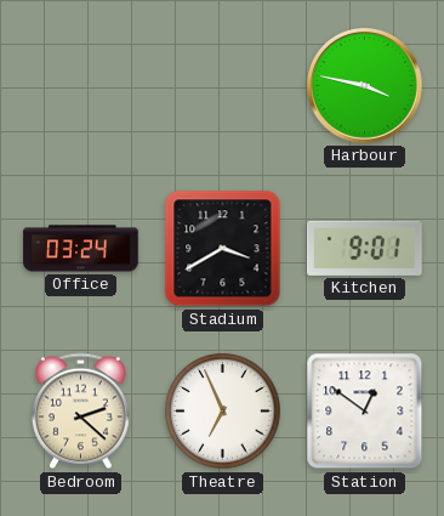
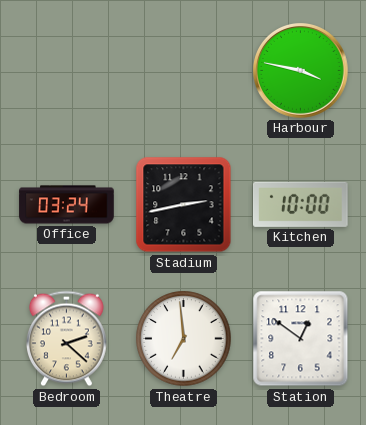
Stadium: 3:40 -> 2:43
Kitchen: 9:01 -> 10:00
Theatre: 6:56 -> 6:59
